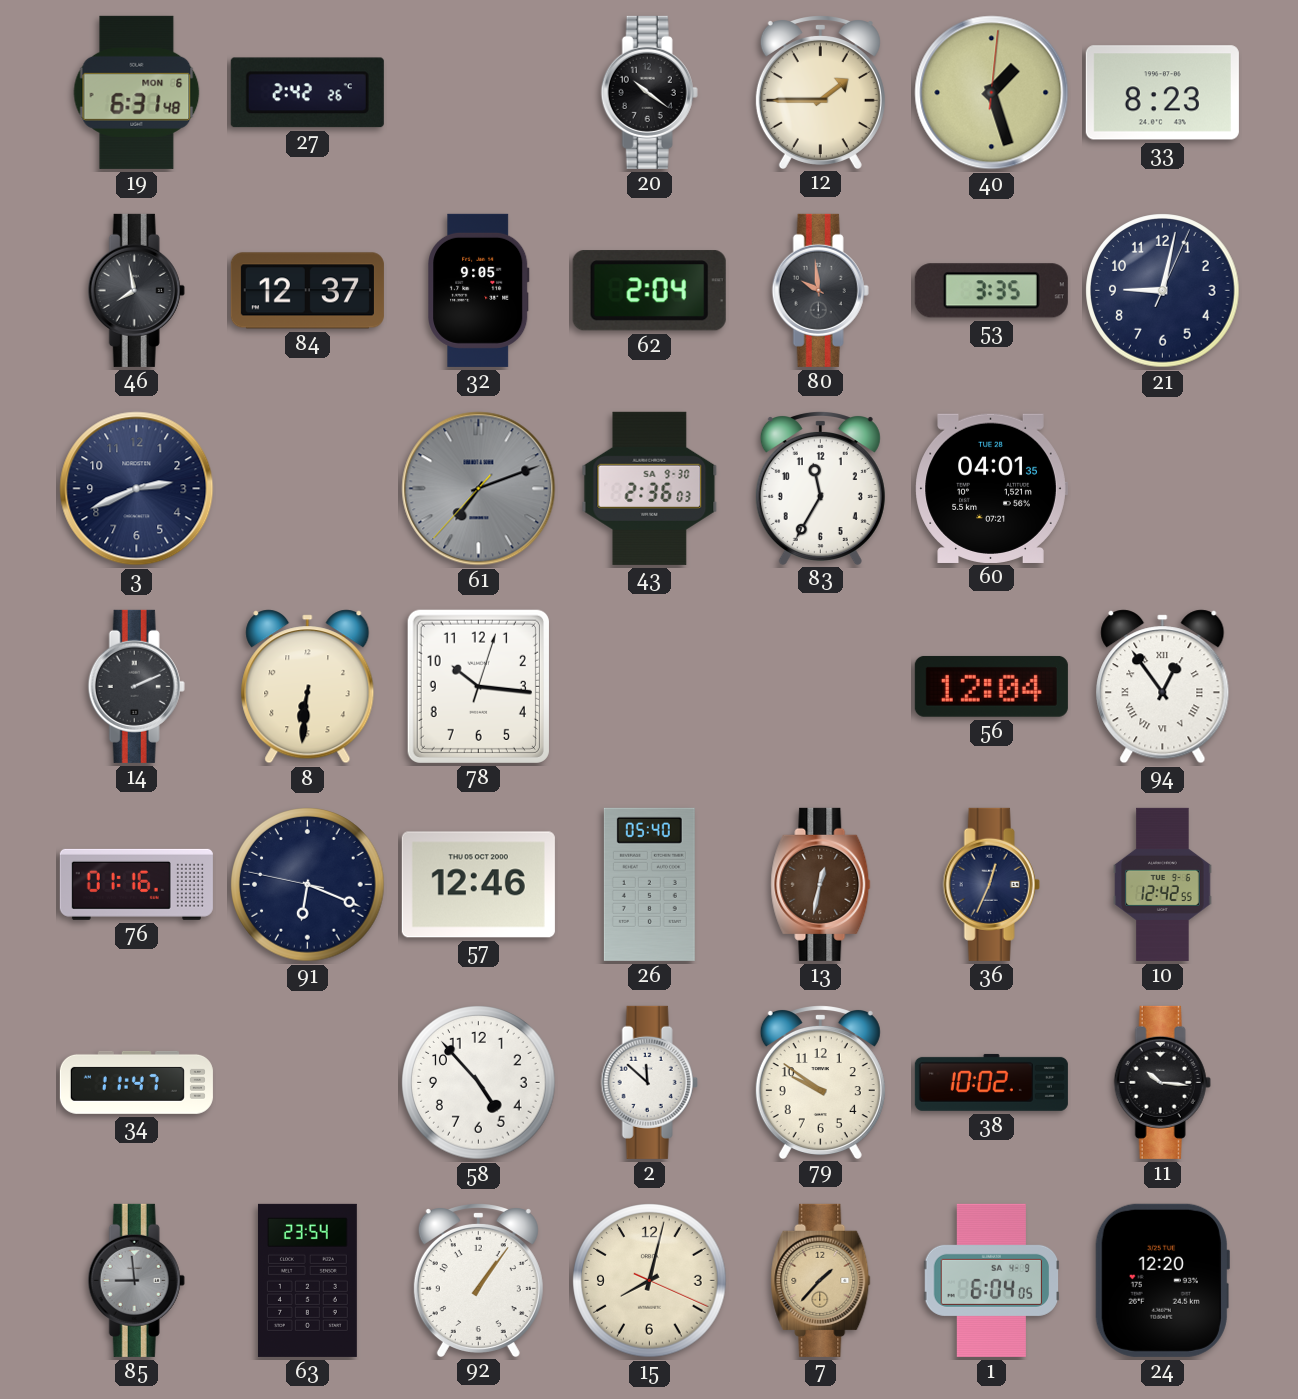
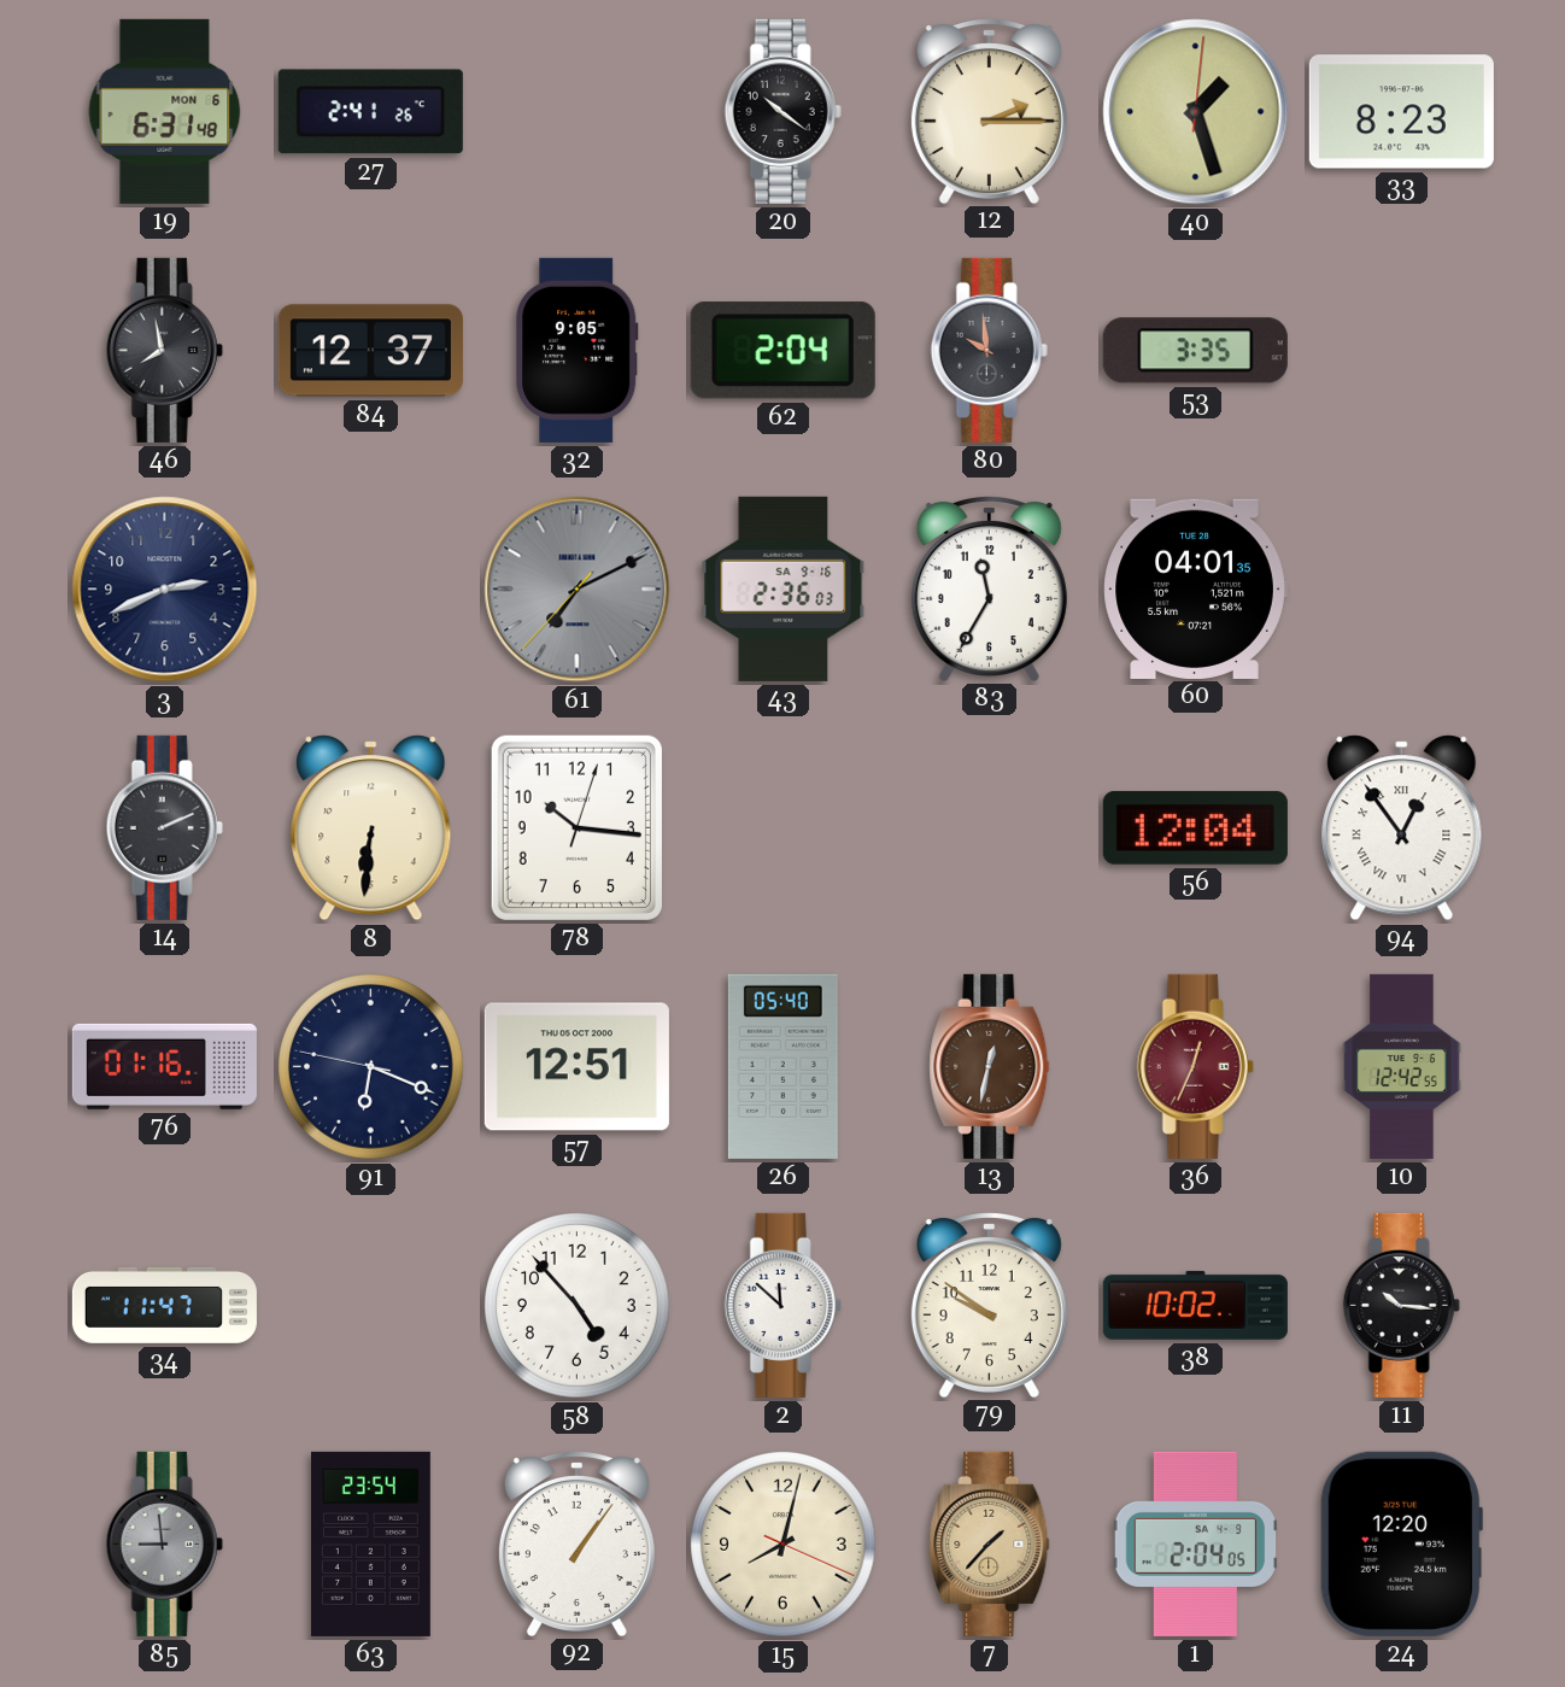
27: 2:42 -> 2:41
12: 1:45 -> 2:15
21: 9:02 -> none
61: 7:11 -> 7:10
43 date: SA 9-30 -> SA 9-16
57: 12:46 -> 12:51
36 dial: navy -> burgundy
1: 6:04 -> 2:04
